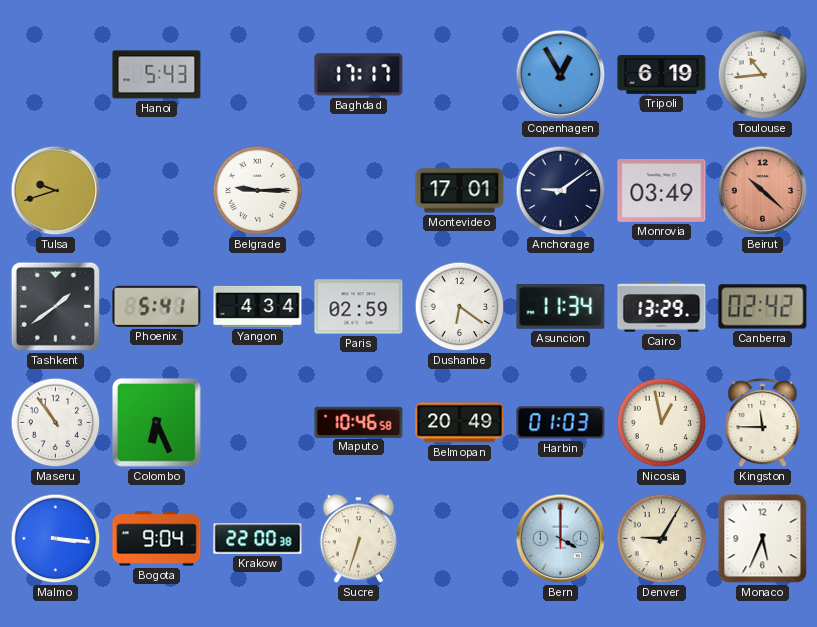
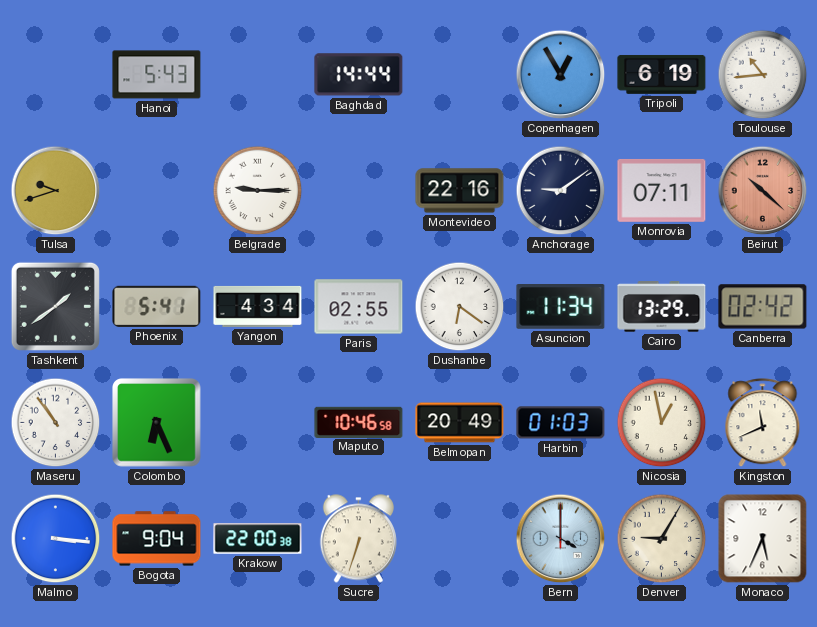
Baghdad: 17:17 -> 14:44
Montevideo: 17:01 -> 22:16
Monrovia: 03:49 -> 07:11
Paris: 02:59 -> 02:55
Kingston: 11:45 -> 11:41
